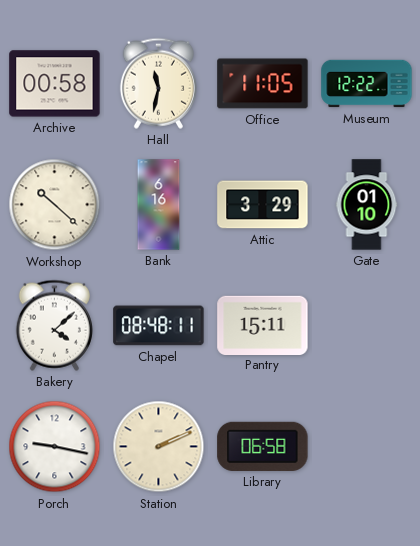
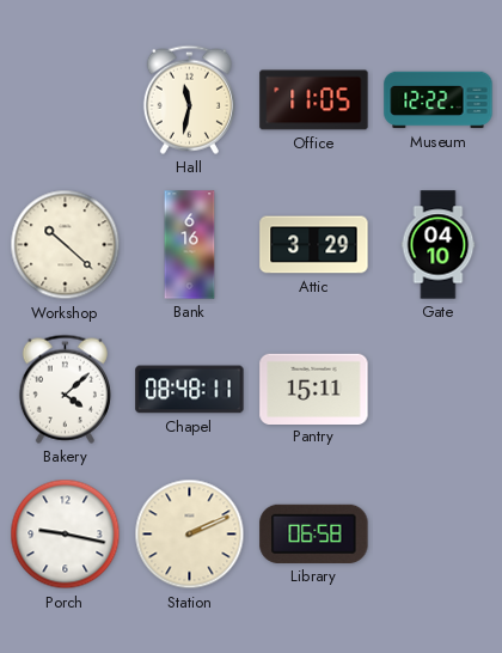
Archive: 00:58 -> none
Gate: 01:10 -> 04:10
